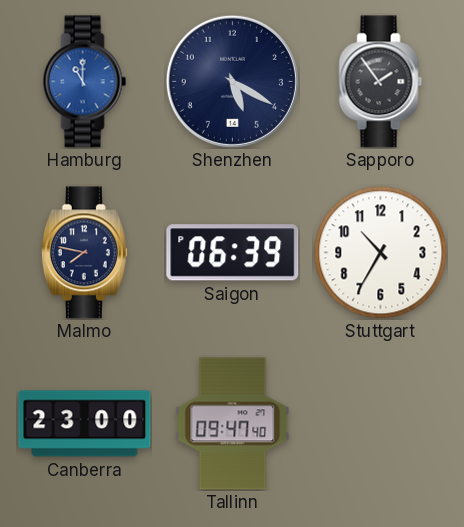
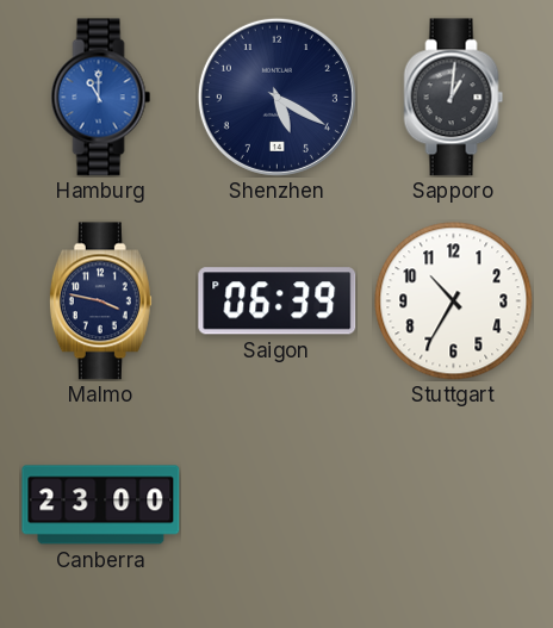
Sapporo: 1:54 -> 1:01
Malmo: 7:47 -> 3:47
Tallinn: 09:47 -> none
